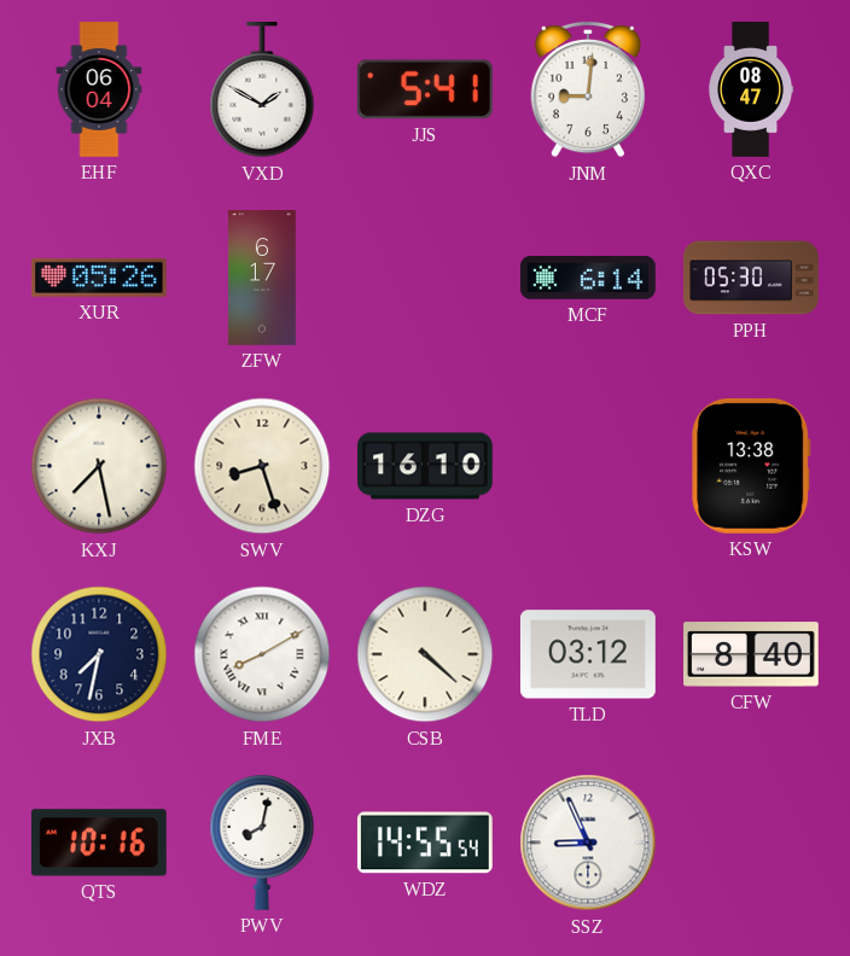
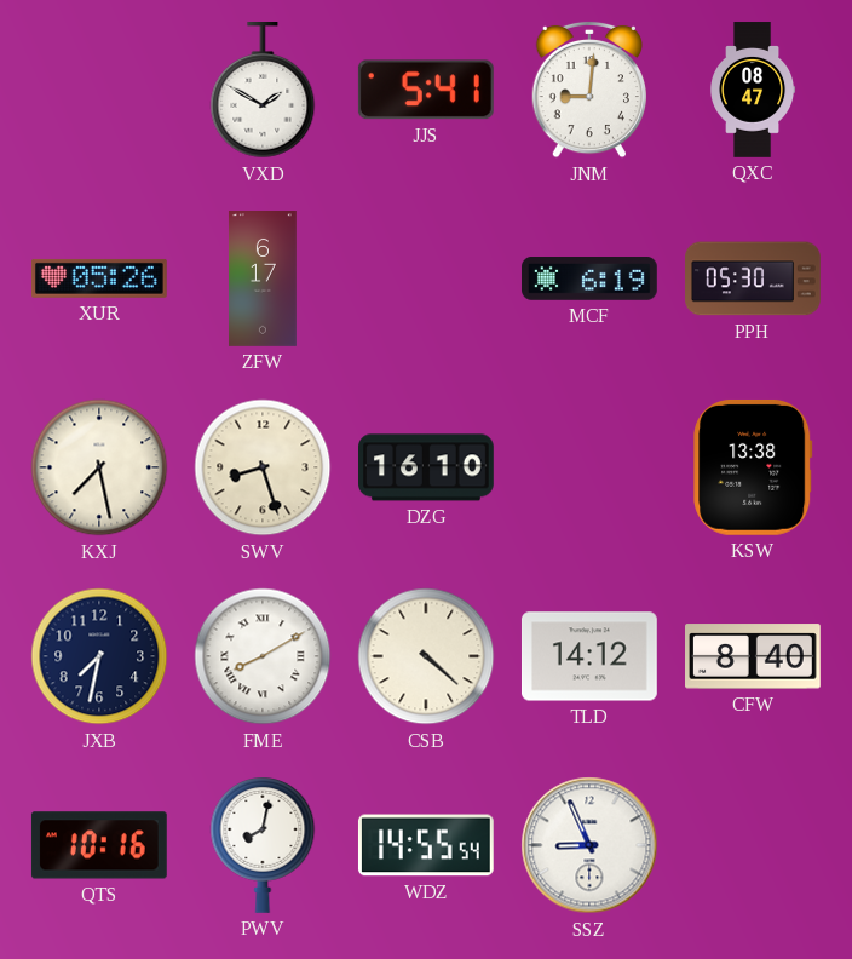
EHF: 06:04 -> none
MCF: 6:14 -> 6:19
TLD: 03:12 -> 14:12
